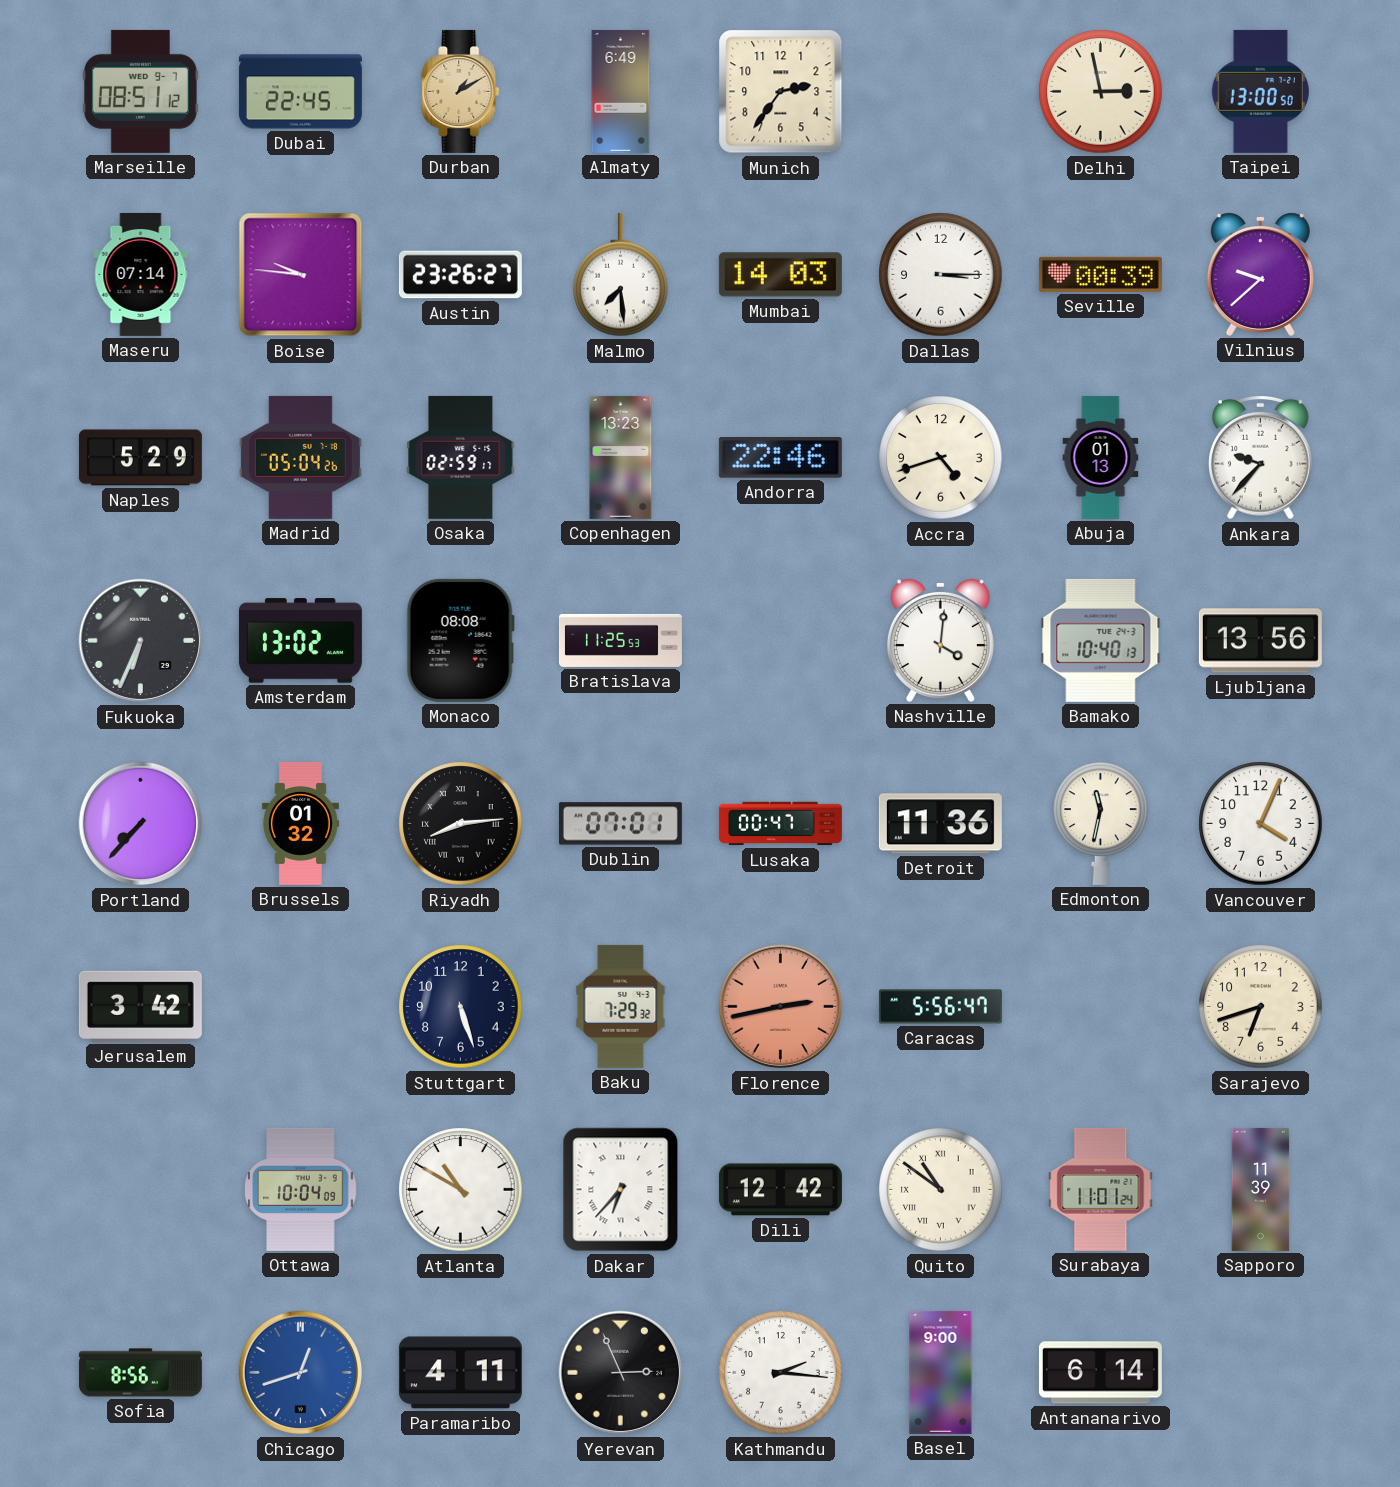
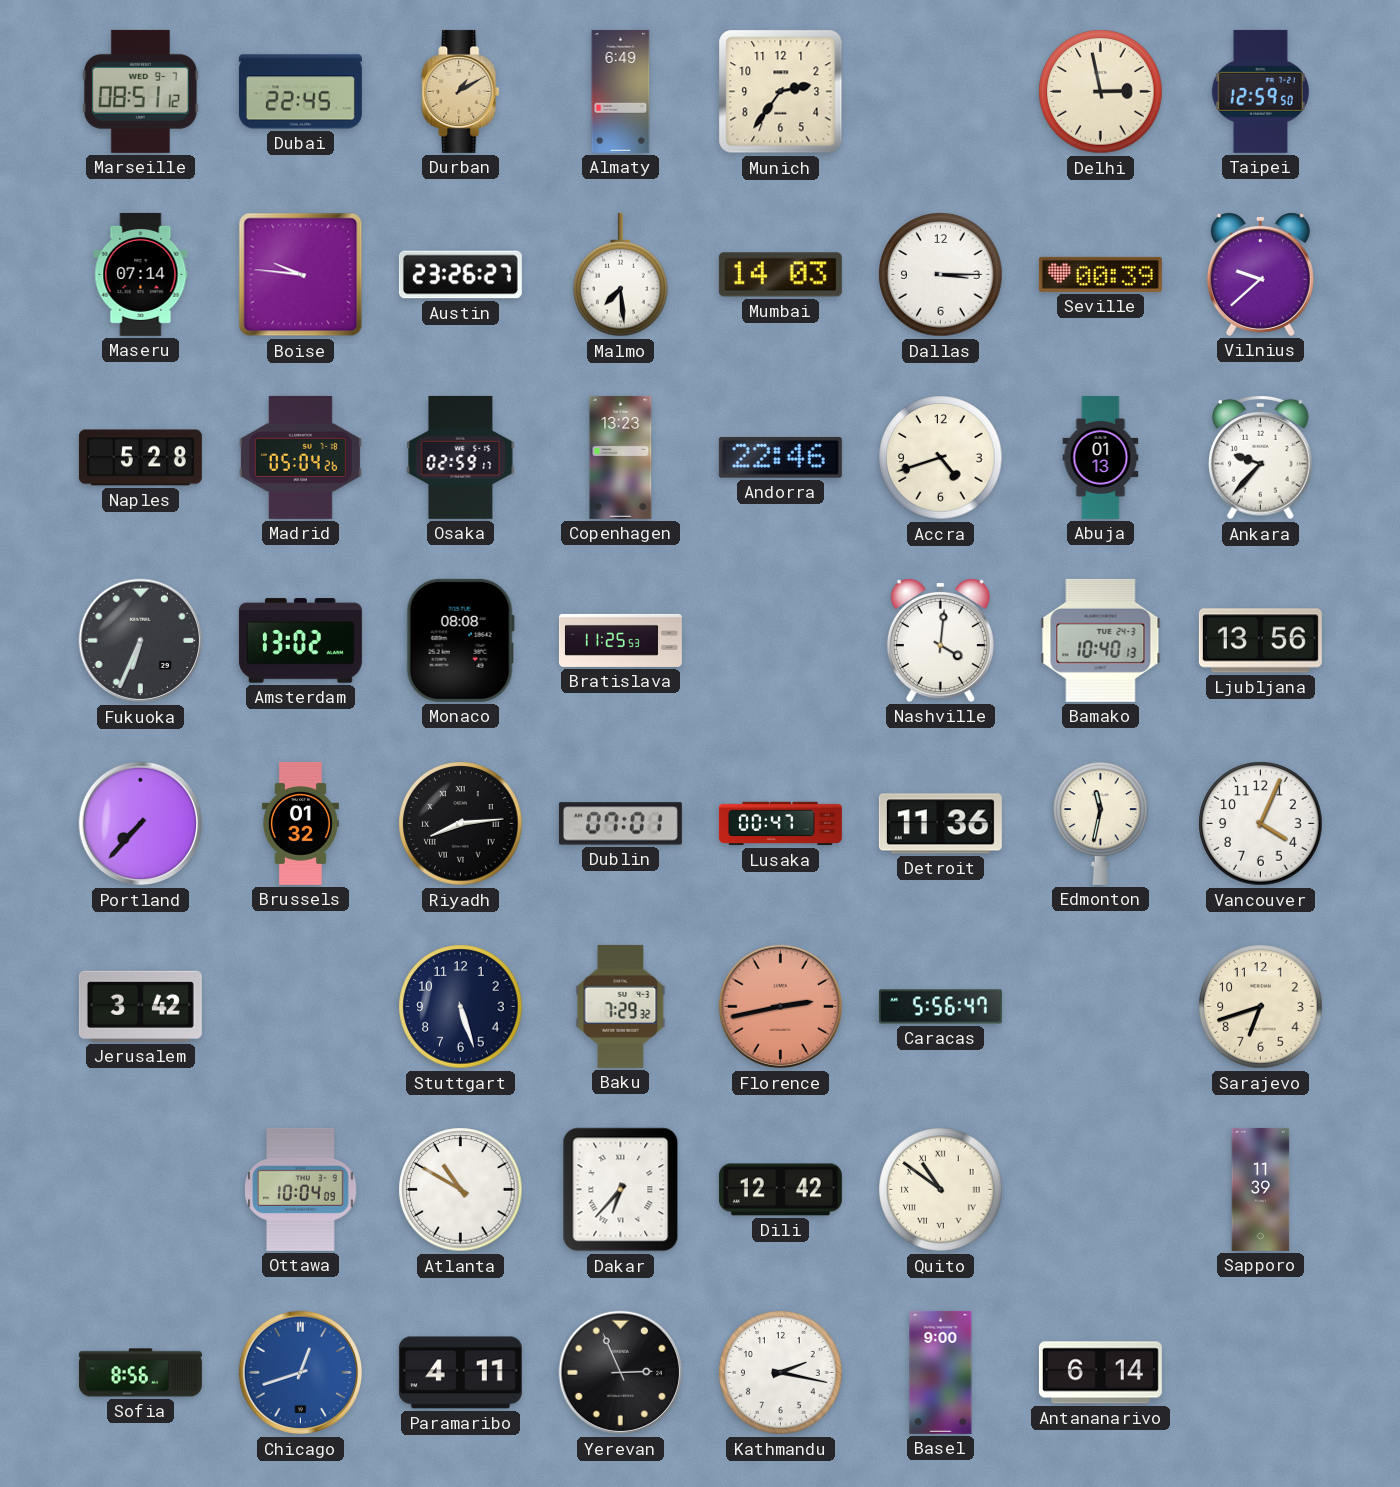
Taipei: 13:00 -> 12:59
Naples: 5:29 -> 5:28
Surabaya: 11:01 -> none
Kathmandu: 2:16 -> 2:17
